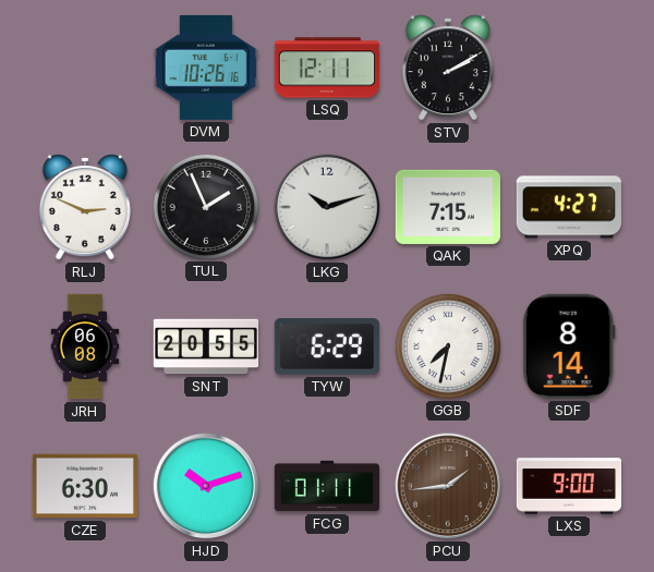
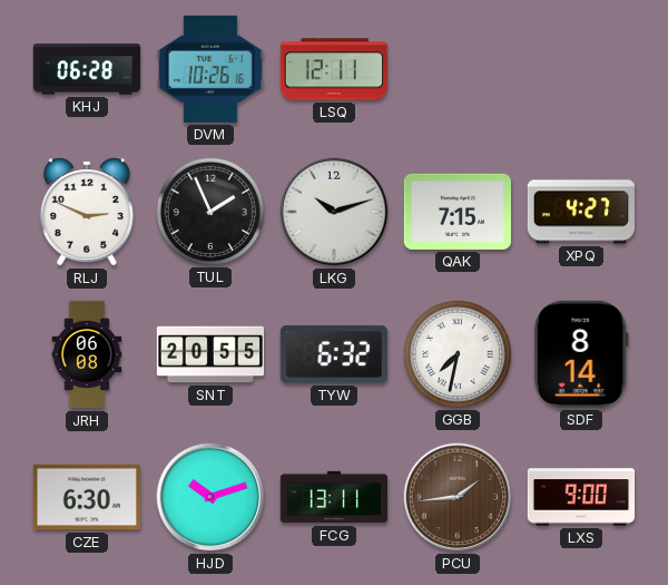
KHJ: none -> 06:28
STV: 2:10 -> none
TYW: 6:29 -> 6:32
FCG: 01:11 -> 13:11
